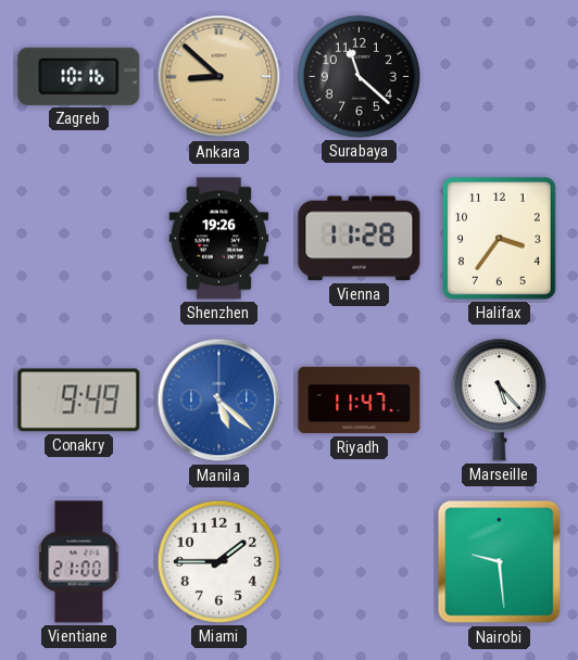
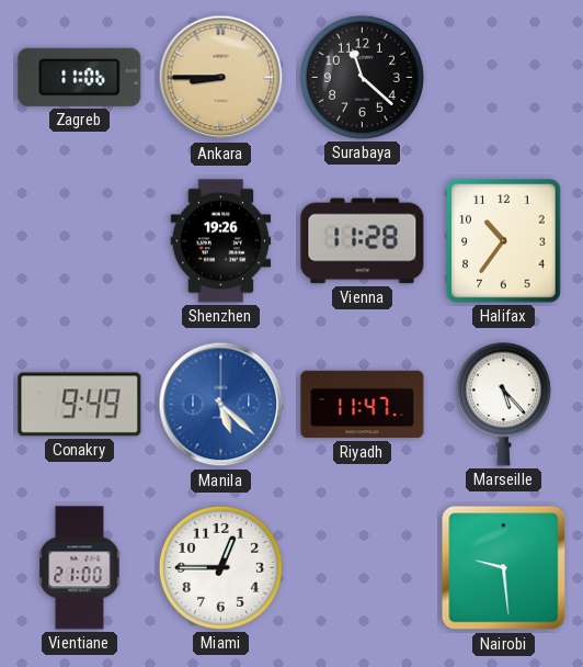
Zagreb: 10:16 -> 11:06
Ankara: 8:52 -> 8:45
Halifax: 3:36 -> 10:36
Miami: 1:45 -> 12:45
